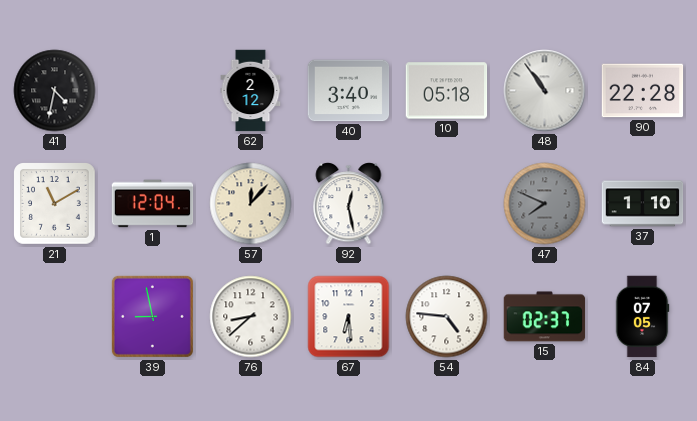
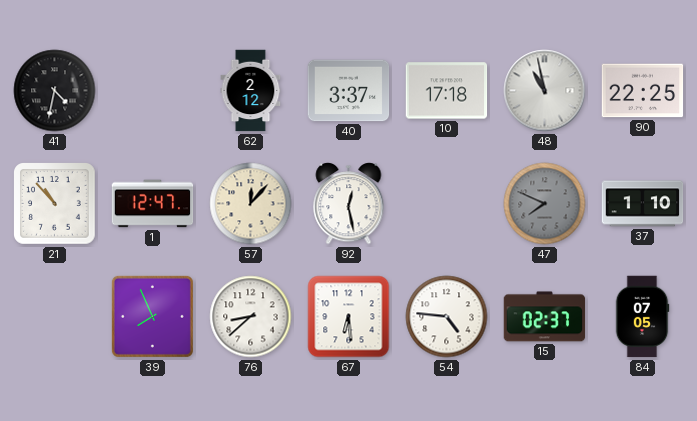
40: 3:40 -> 3:37
10: 05:18 -> 17:18
48: 10:54 -> 10:58
90: 22:28 -> 22:25
21: 11:10 -> 10:53
1: 12:04 -> 12:47
39: 8:58 -> 7:56
